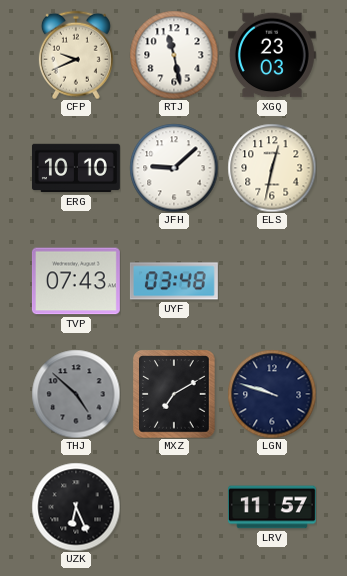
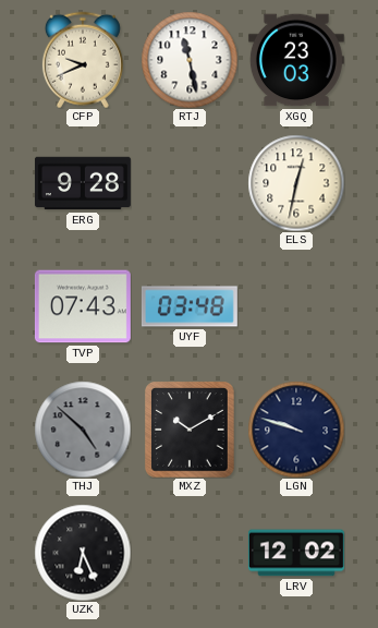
ERG: 10:10 -> 9:28
JFH: 9:08 -> none
MXZ: 7:10 -> 10:10
LRV: 11:57 -> 12:02
